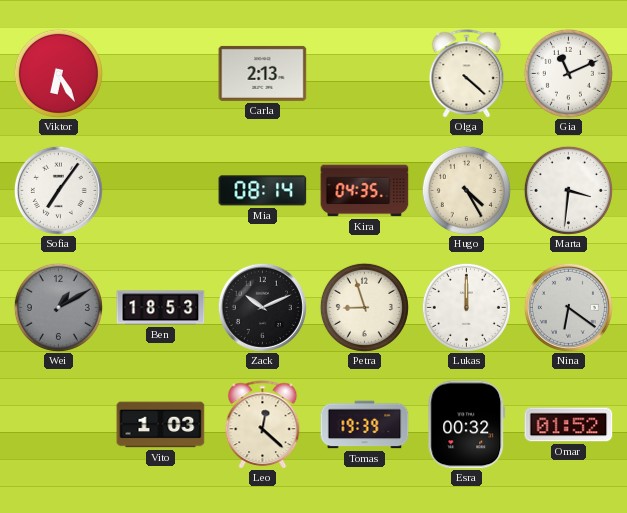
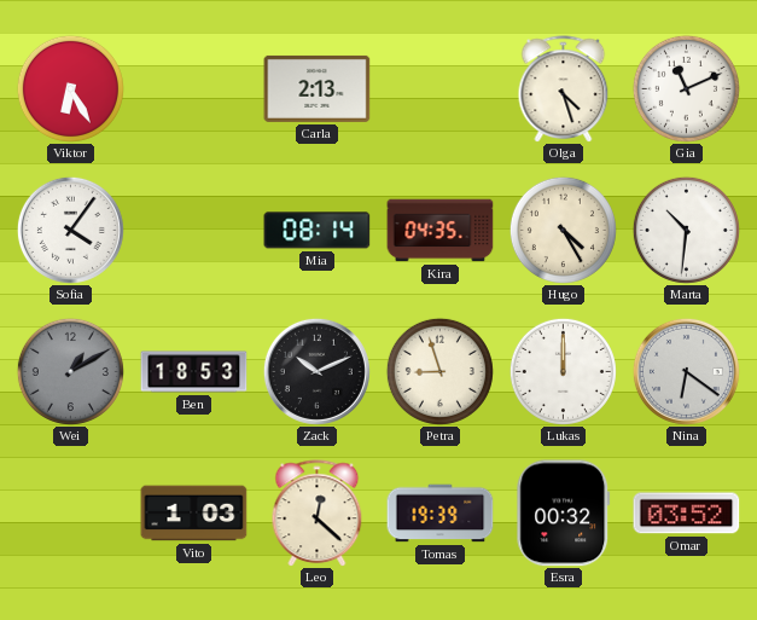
Olga: 4:22 -> 4:27
Sofia: 7:06 -> 4:06
Marta: 3:31 -> 10:31
Omar: 01:52 -> 03:52
